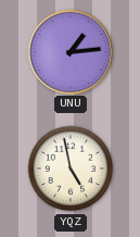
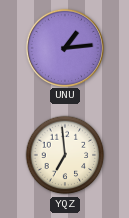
YQZ: 4:58 -> 6:59
